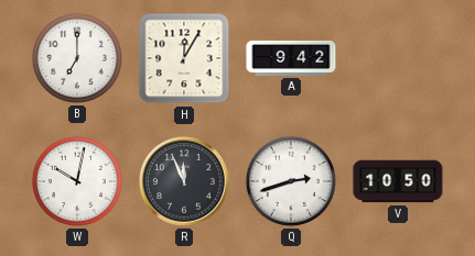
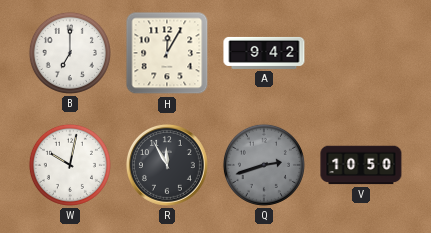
R: 11:56 -> 11:55
Q dial: white -> grey
